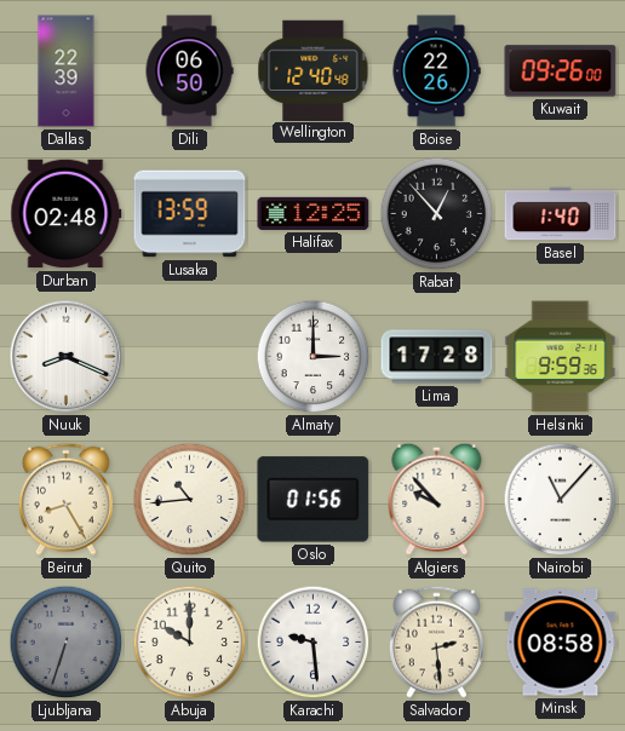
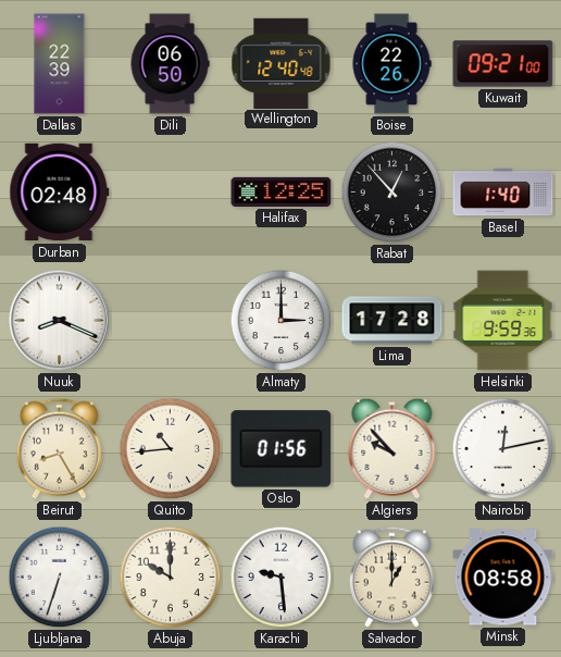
Kuwait: 09:26 -> 09:21
Lusaka: 13:59 -> none
Nairobi: 11:07 -> 12:13
Ljubljana dial: grey -> white
Salvador: 2:29 -> 1:00
